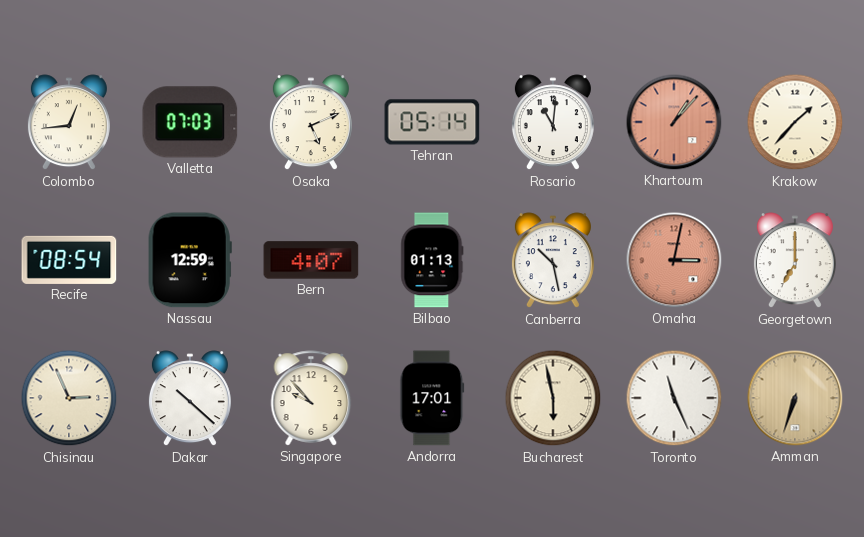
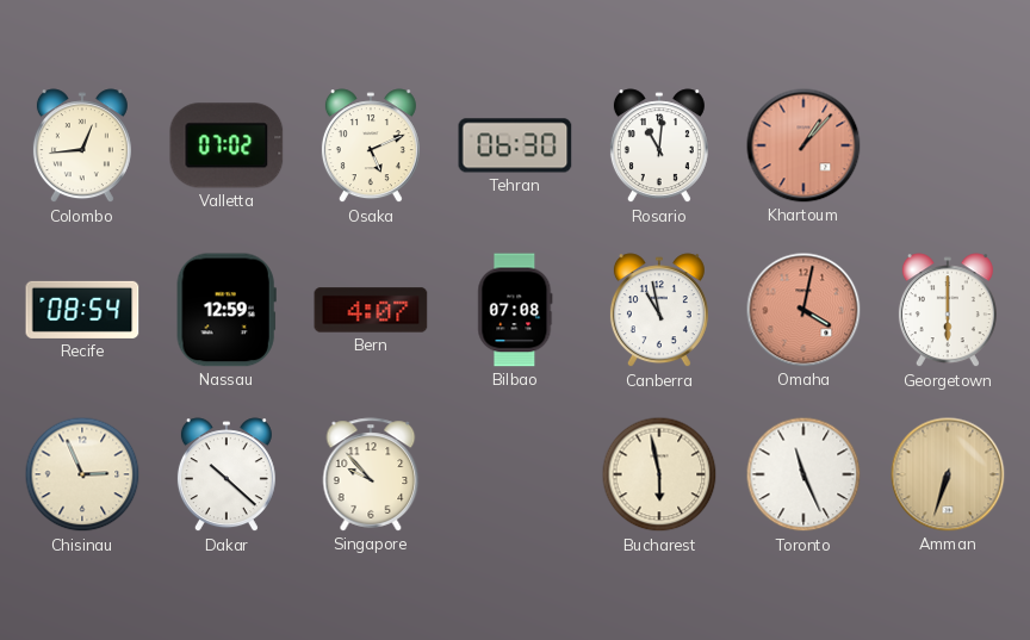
Valletta: 07:03 -> 07:02
Tehran: 05:14 -> 06:30
Krakow: 1:37 -> none
Bilbao: 01:13 -> 07:08
Canberra: 10:28 -> 10:58
Omaha: 3:02 -> 4:02
Georgetown: 7:00 -> 6:00
Andorra: 17:01 -> none
